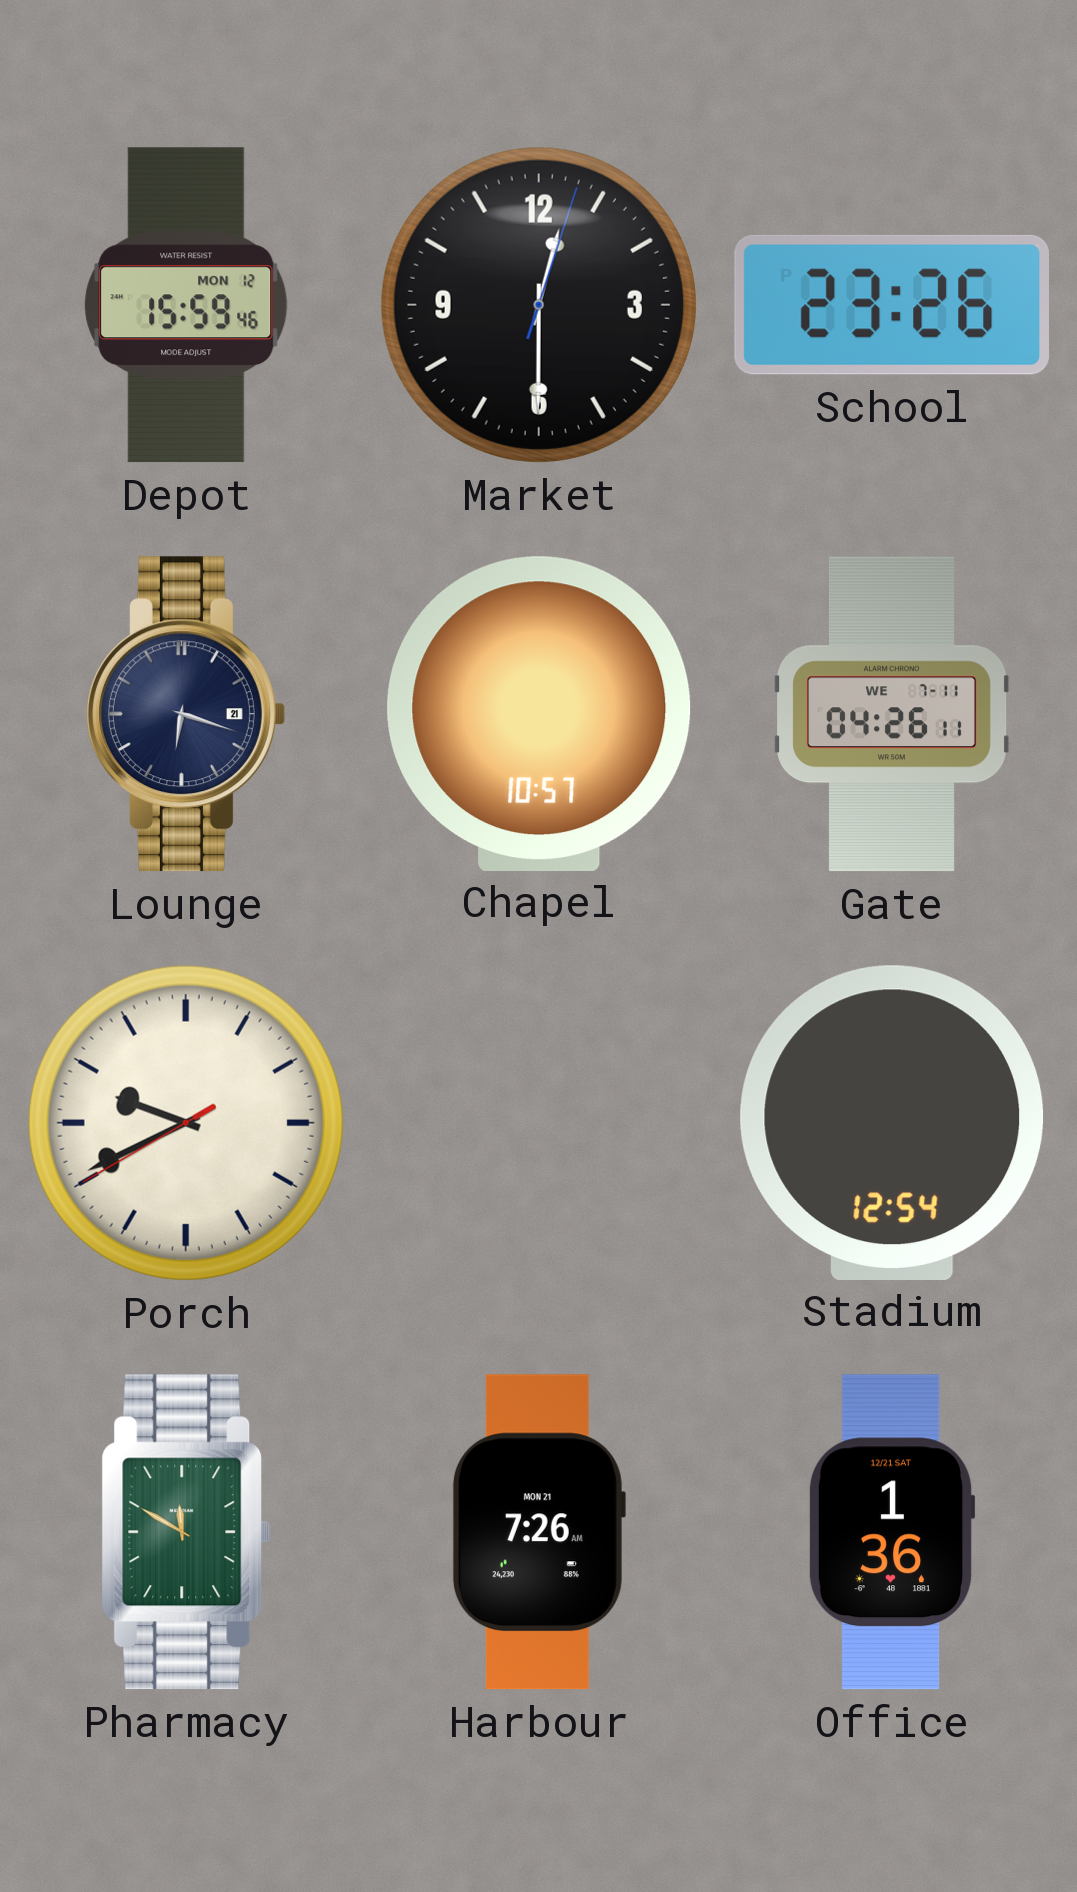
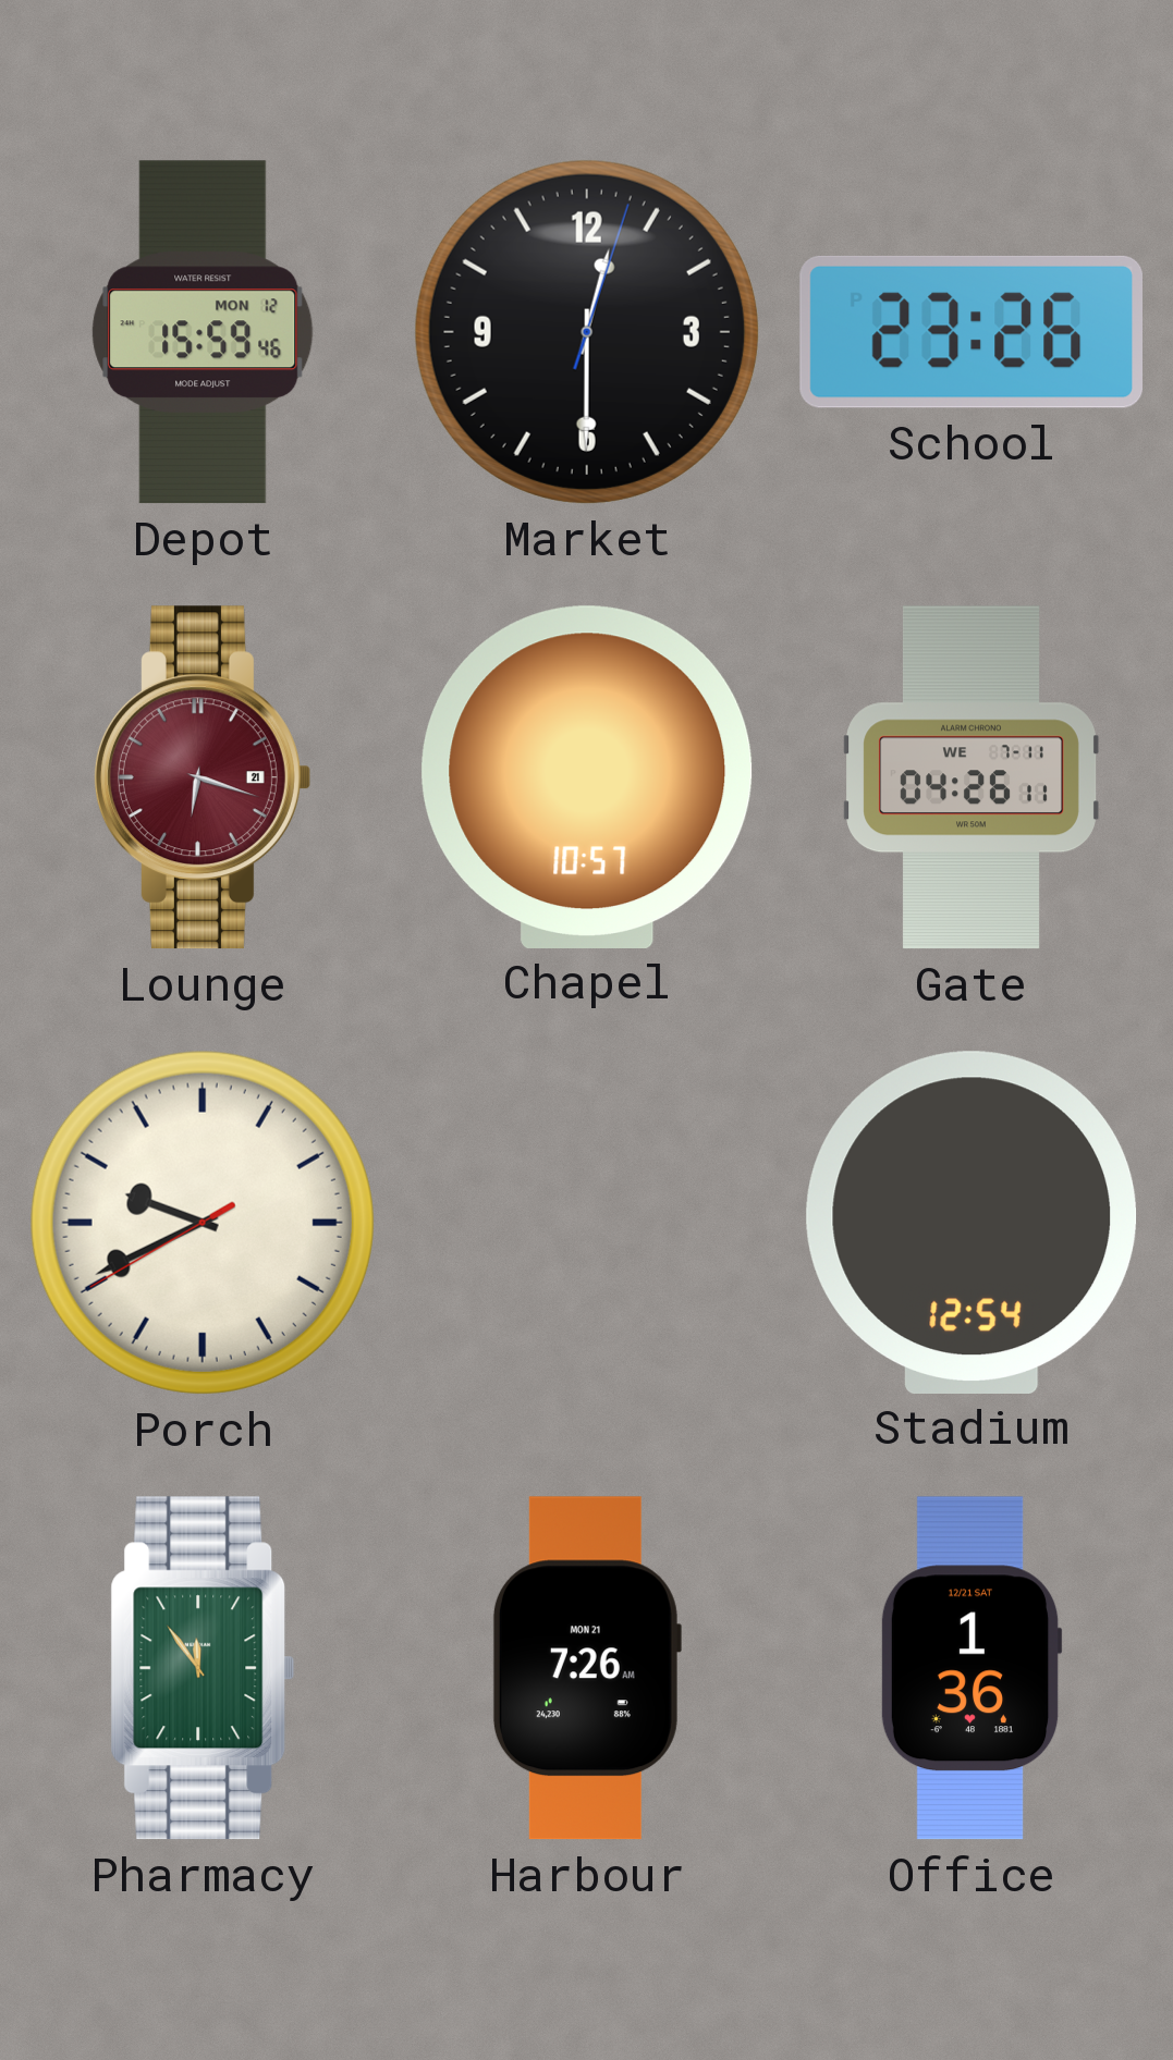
Lounge dial: navy -> burgundy
Pharmacy: 11:50 -> 11:54
